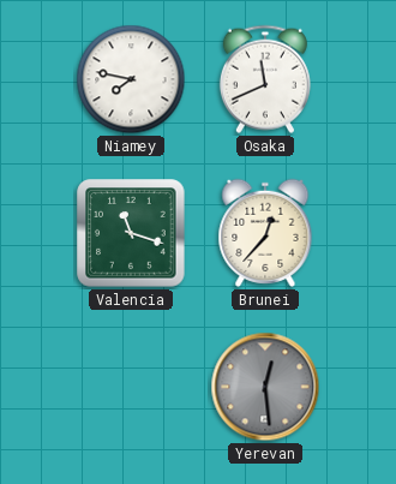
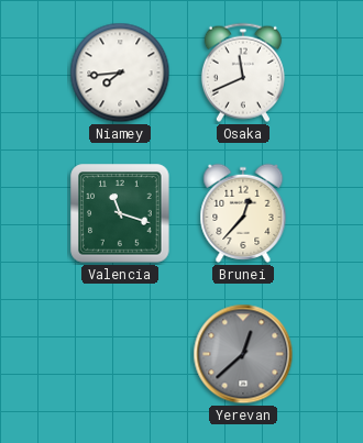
Niamey: 7:47 -> 7:44
Yerevan: 12:29 -> 12:38
